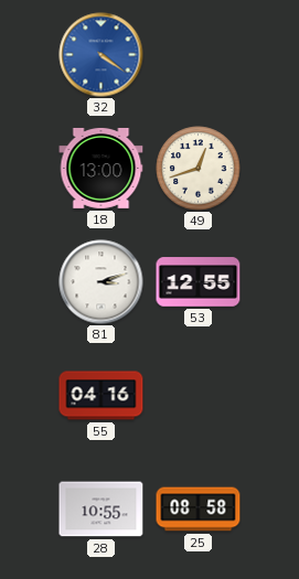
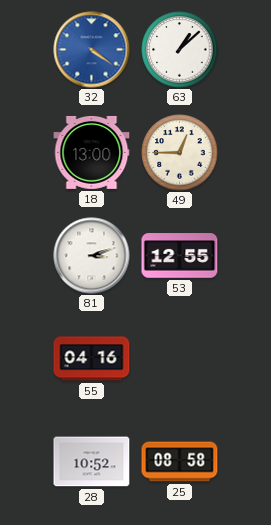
63: none -> 1:08
49: 12:42 -> 12:45
28: 10:55 -> 10:52
